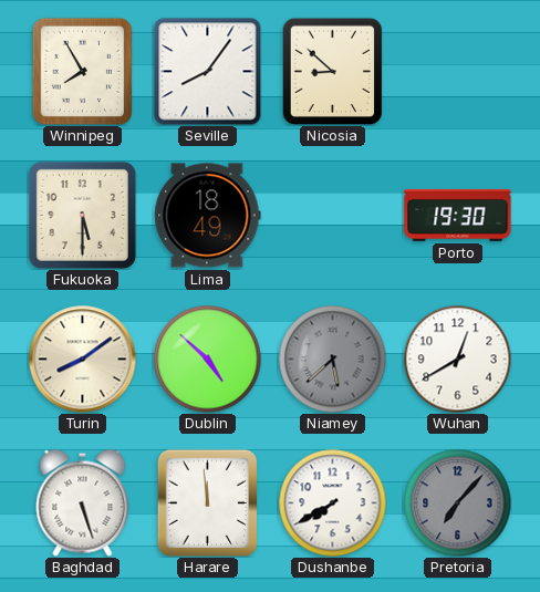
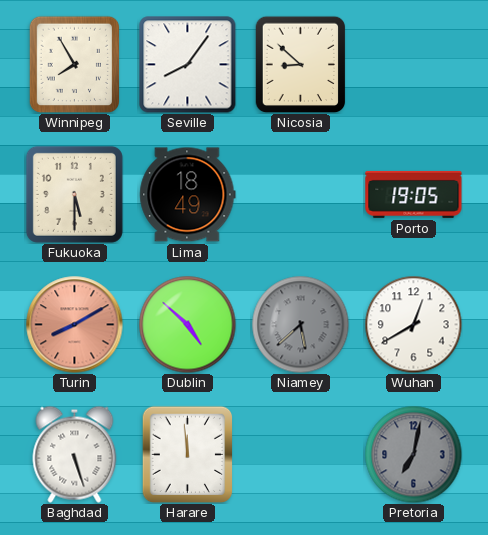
Porto: 19:30 -> 19:05
Turin: 8:09 -> 8:10
Turin dial: cream -> salmon
Dushanbe: 7:40 -> none
Pretoria: 7:07 -> 7:02
